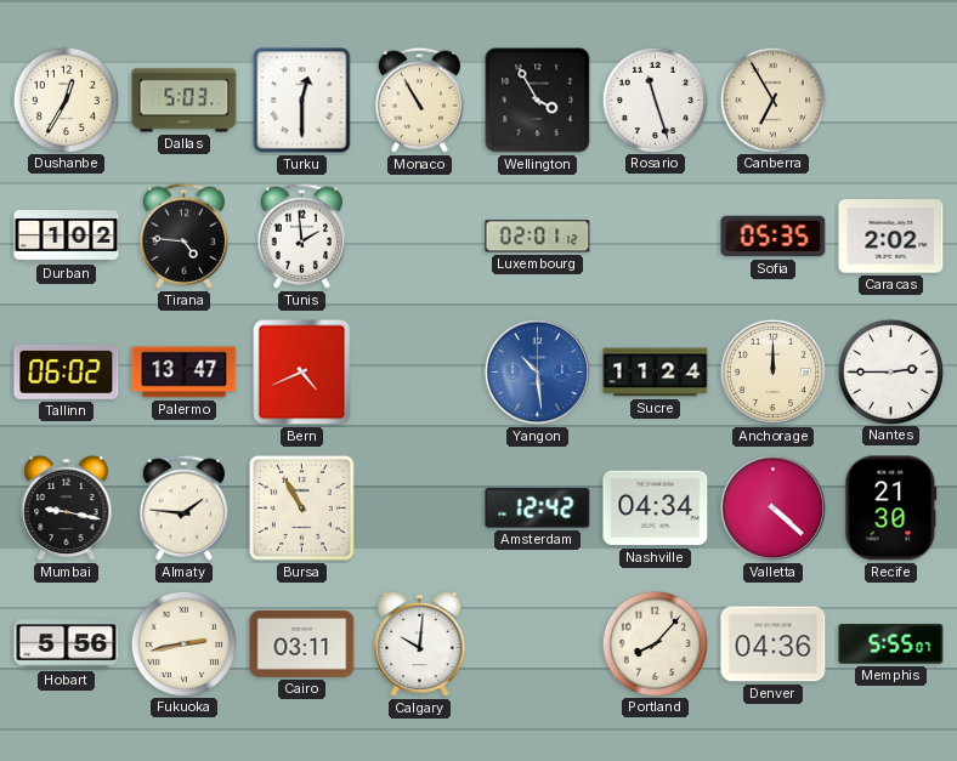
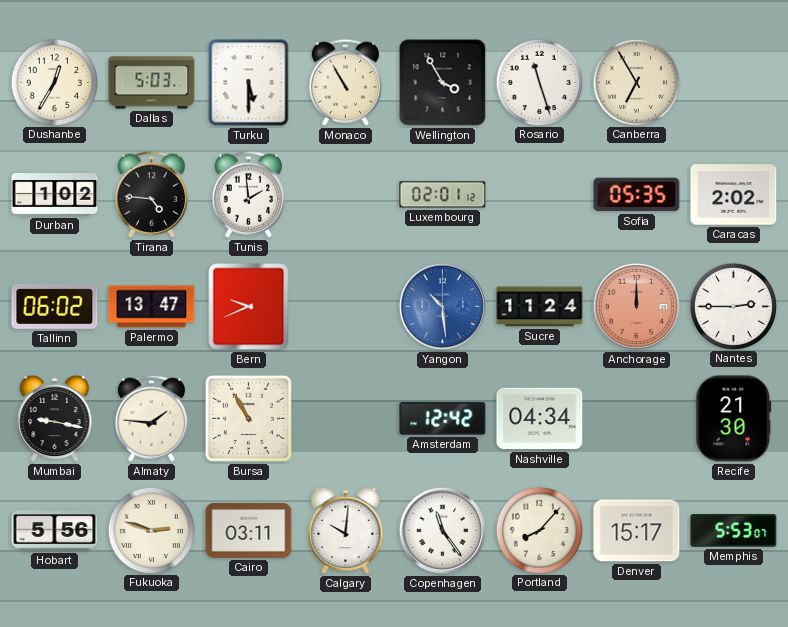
Turku: 12:30 -> 5:30
Bern: 4:41 -> 9:41
Anchorage dial: cream -> salmon
Valletta: 4:22 -> none
Fukuoka: 2:43 -> 2:48
Copenhagen: none -> 11:24
Denver: 04:36 -> 15:17
Memphis: 5:55 -> 5:53
